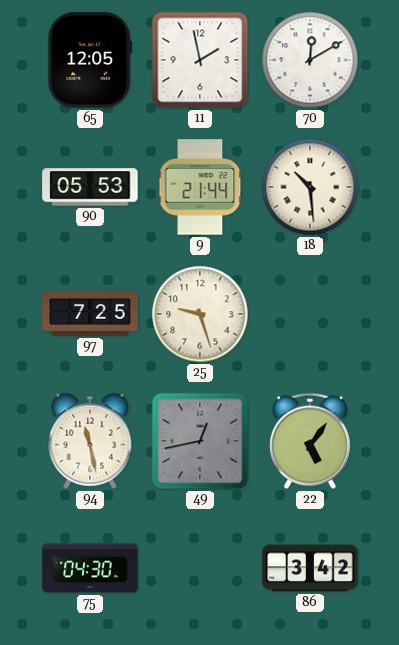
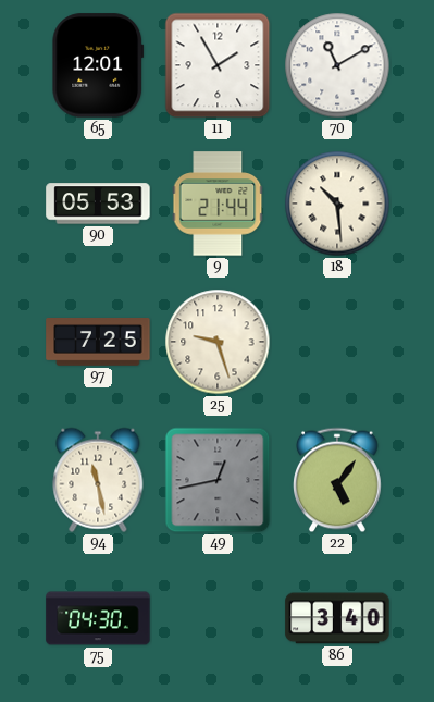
65: 12:05 -> 12:01
11: 1:58 -> 1:55
70: 12:10 -> 11:10
86: 3:42 -> 3:40
